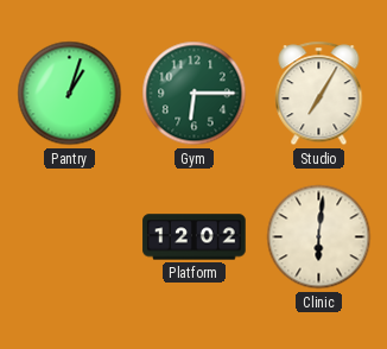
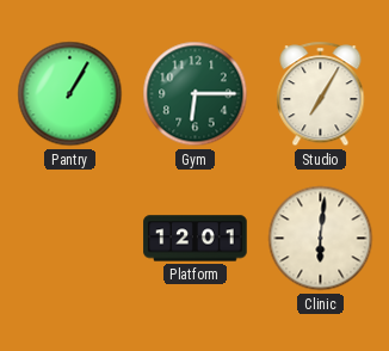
Pantry: 1:03 -> 1:05
Platform: 12:02 -> 12:01
